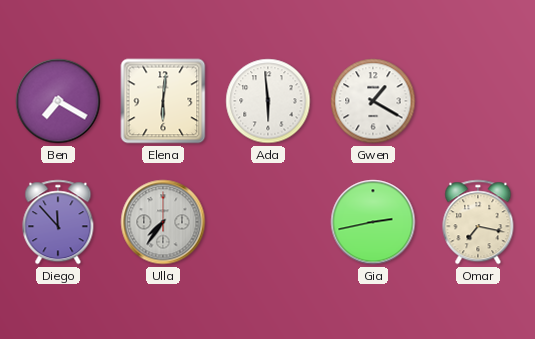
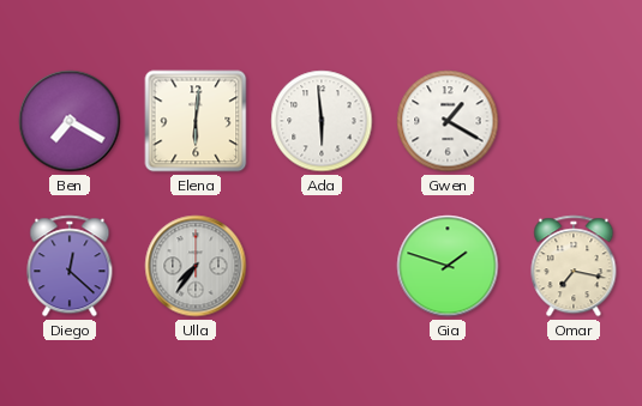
Diego: 11:53 -> 12:22
Gia: 2:43 -> 1:48
